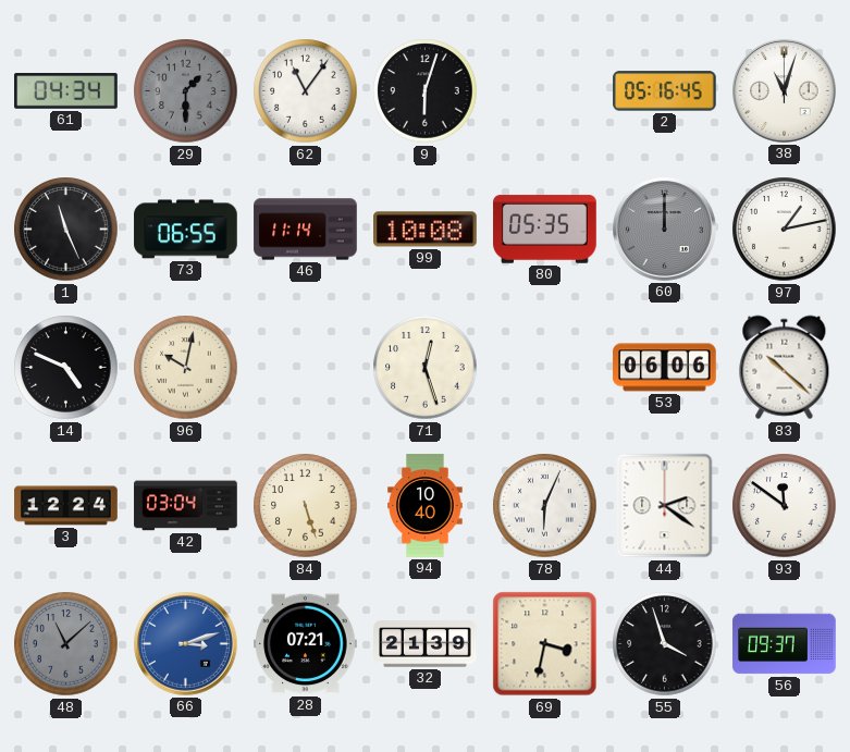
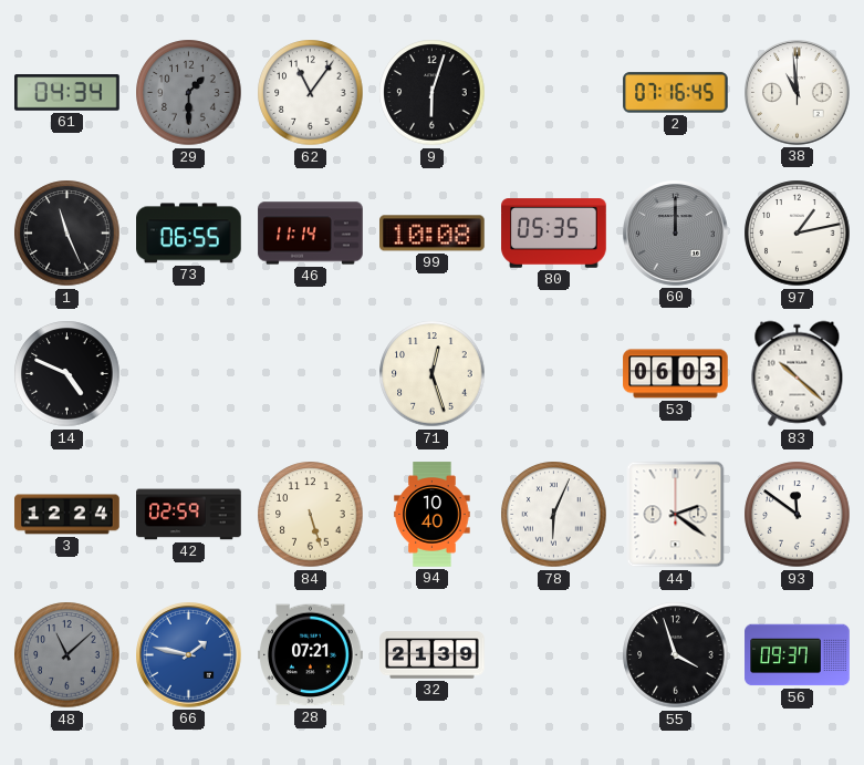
2: 05:16 -> 07:16
38: 11:03 -> 10:59
96: 10:02 -> none
53: 06:06 -> 06:03
42: 03:04 -> 02:59
66: 3:12 -> 1:47
69: 3:32 -> none
